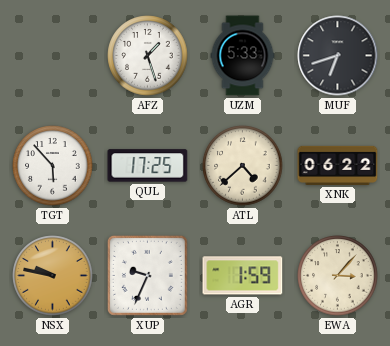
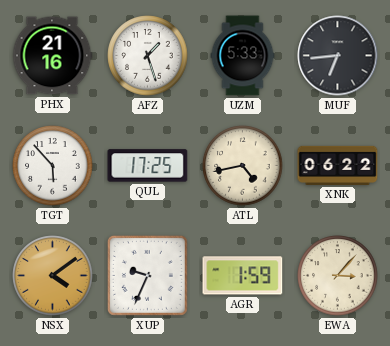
PHX: none -> 21:16
MUF: 6:42 -> 6:44
ATL: 4:38 -> 4:43
NSX: 9:47 -> 4:09
